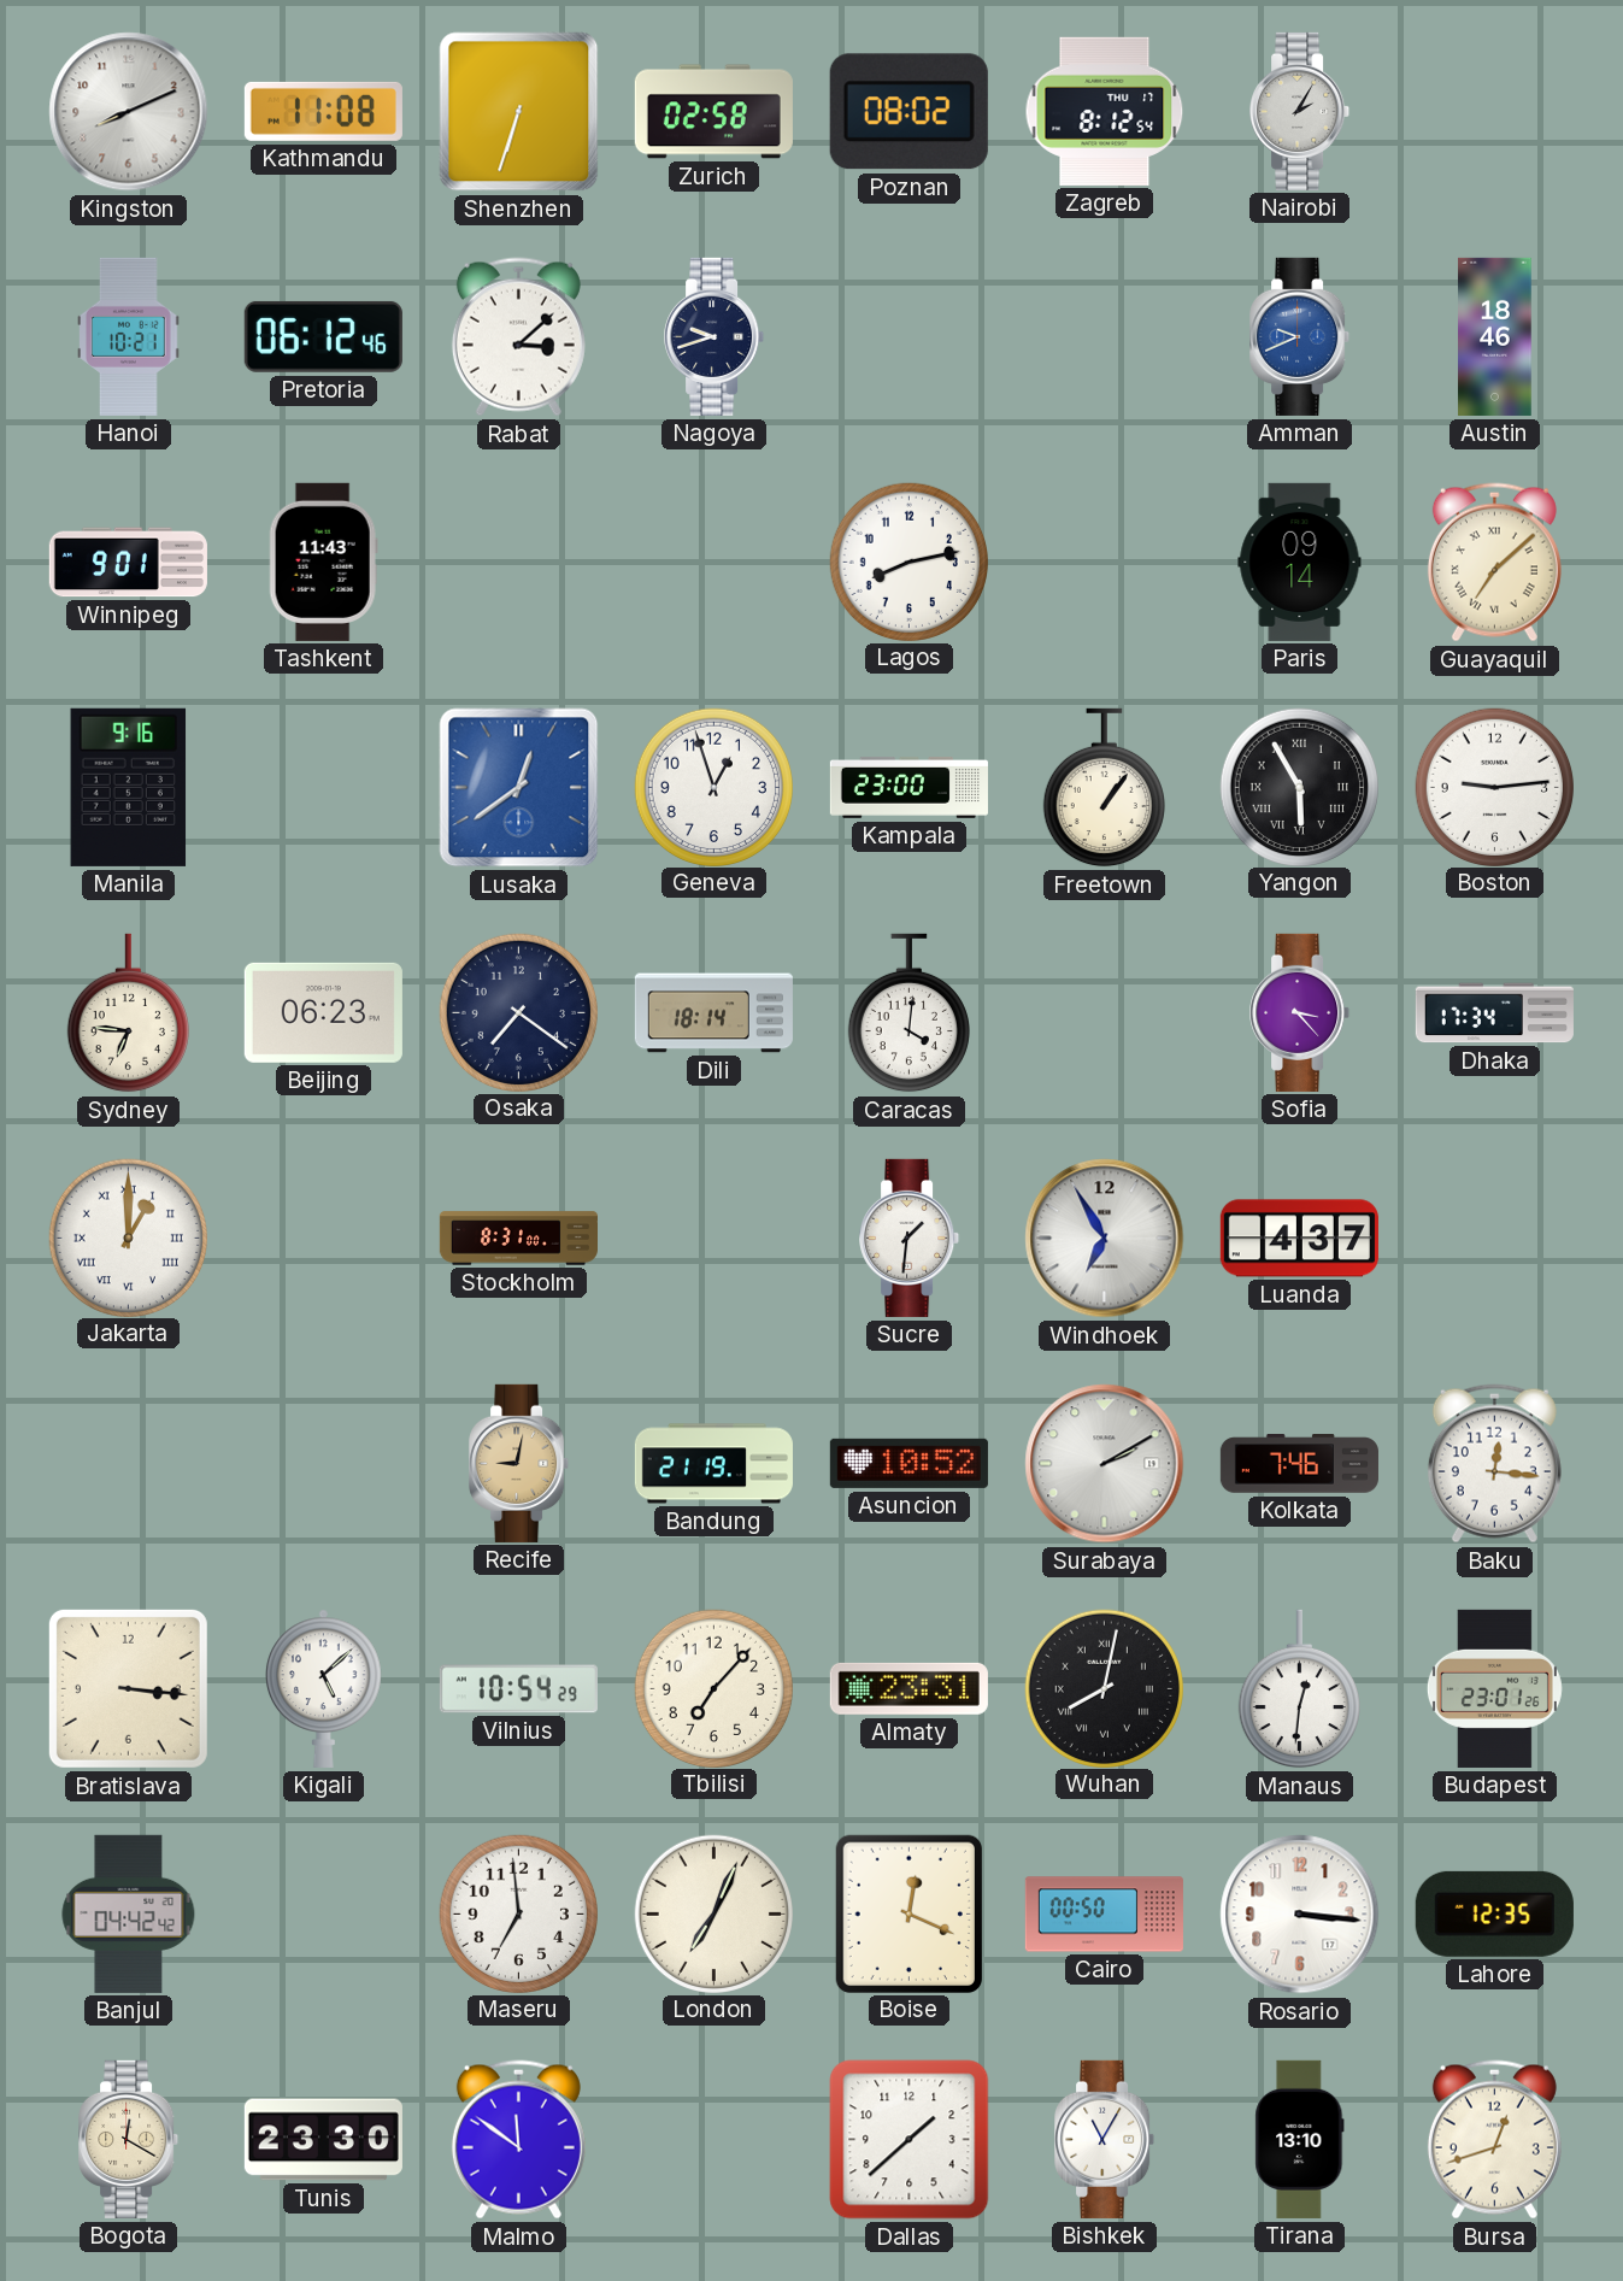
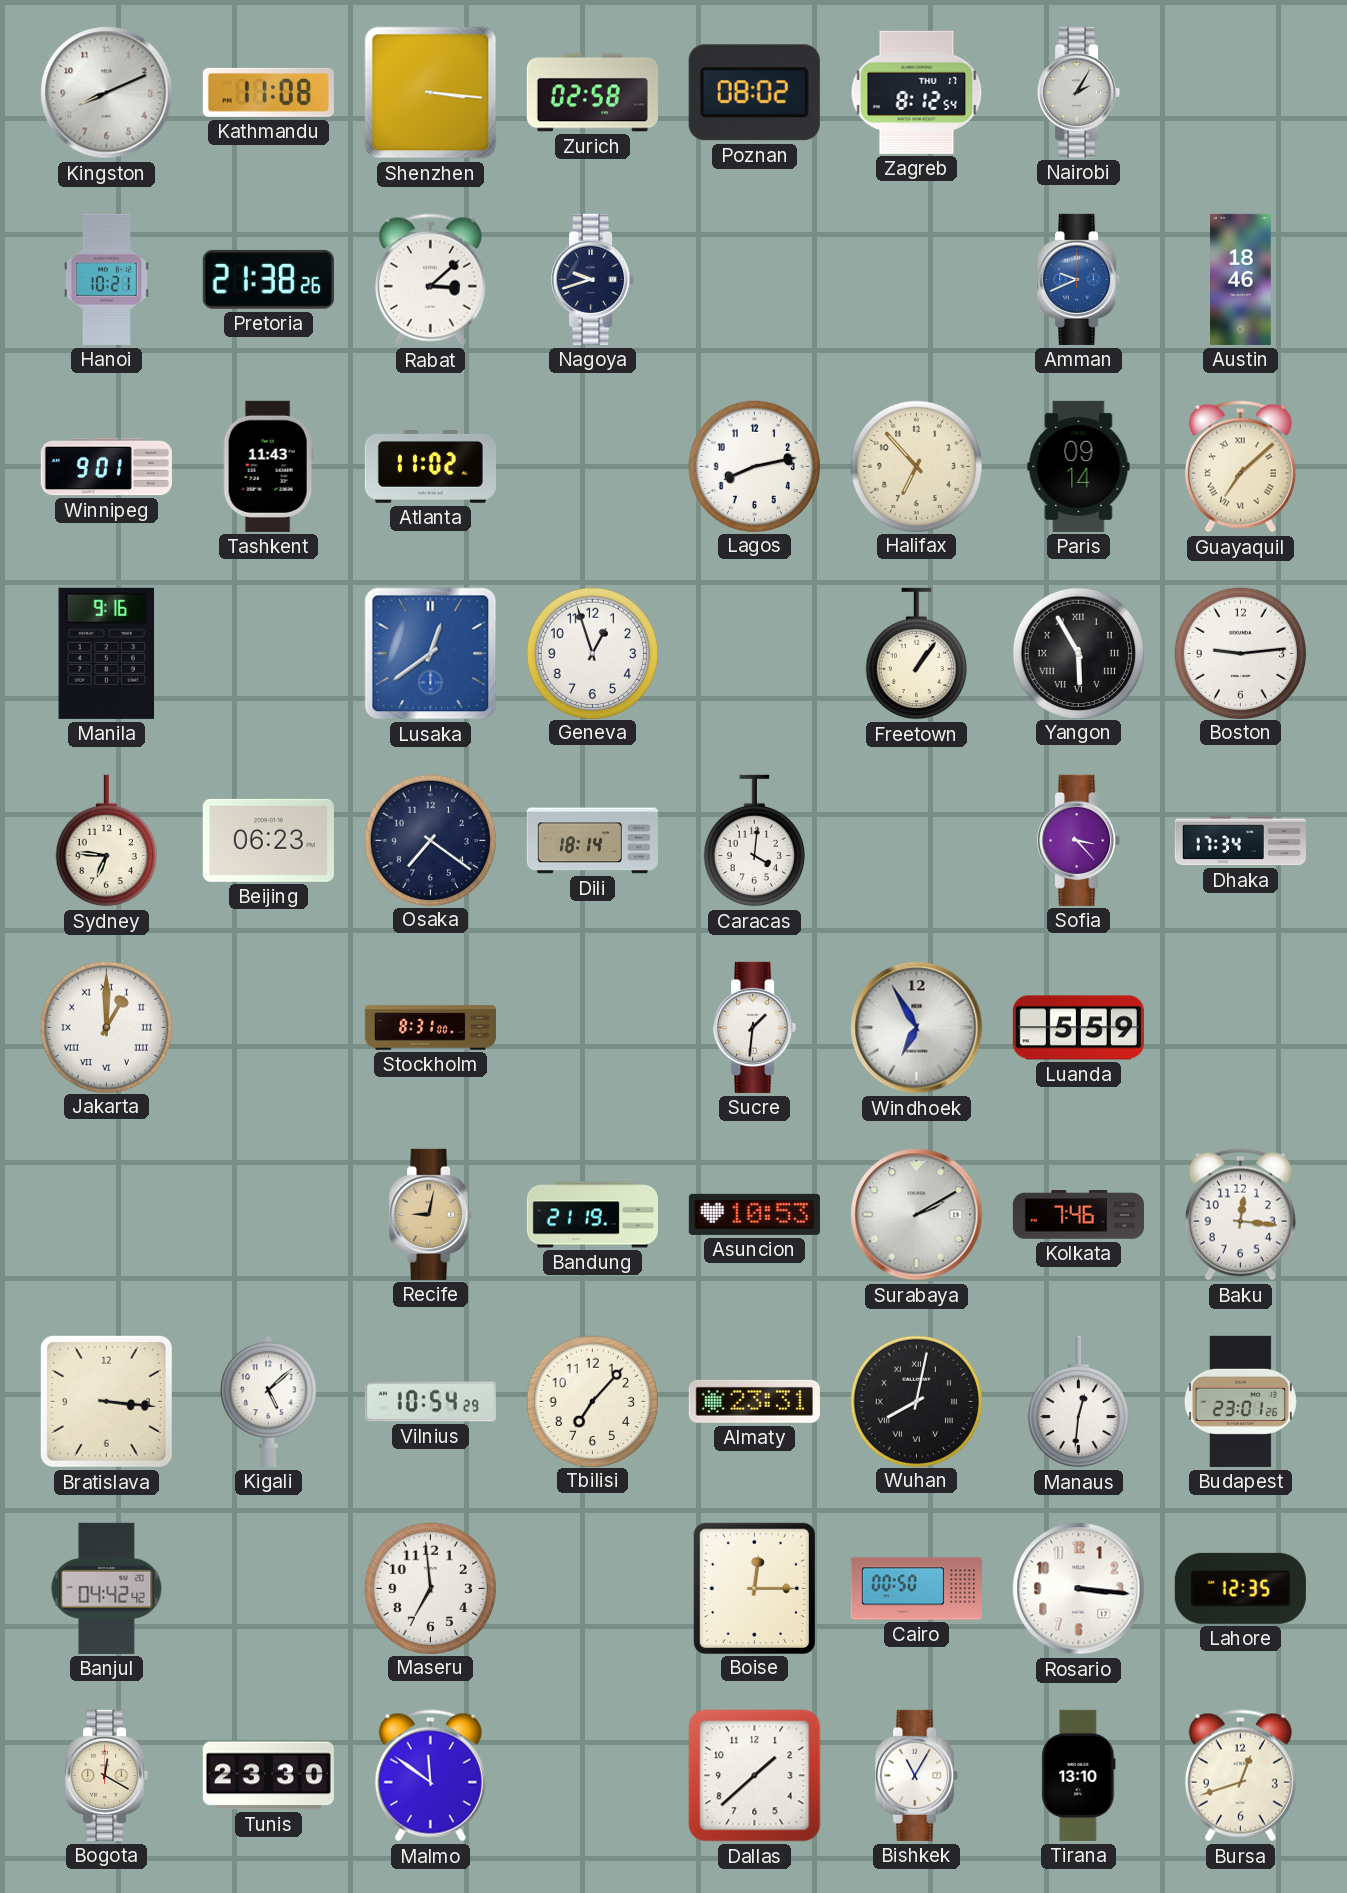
Shenzhen: 6:33 -> 3:16
Pretoria: 06:12 -> 21:38
Atlanta: none -> 11:02
Halifax: none -> 6:53
Kampala: 23:00 -> none
Luanda: 4:37 -> 5:59
Asuncion: 10:52 -> 10:53
London: 7:04 -> none
Boise: 12:19 -> 12:15
